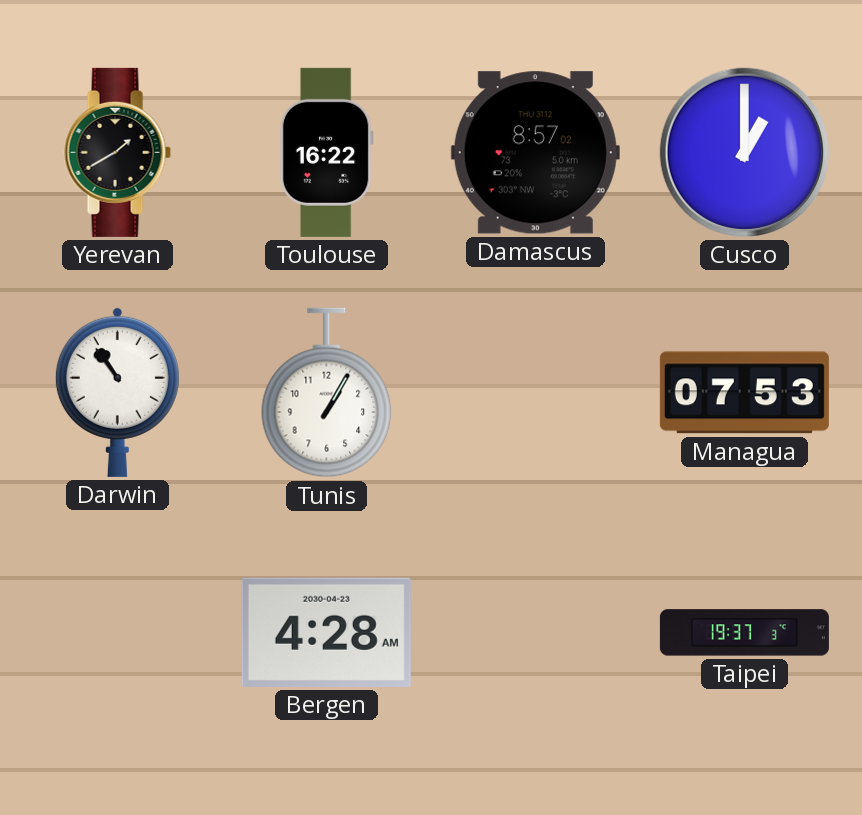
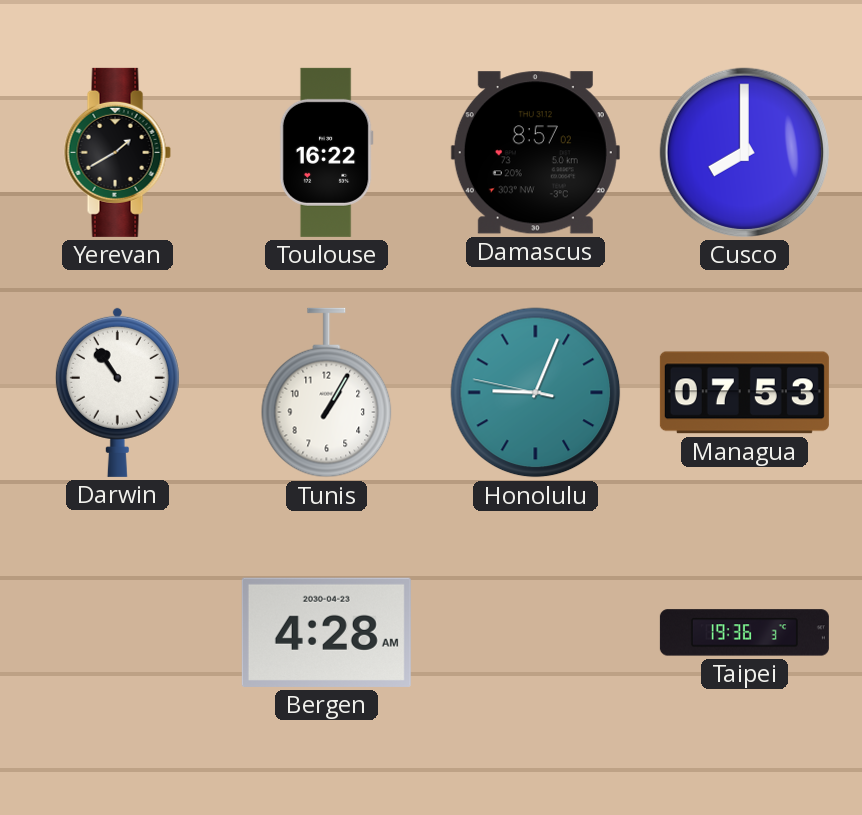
Cusco: 1:00 -> 8:00
Honolulu: none -> 9:03
Taipei: 19:37 -> 19:36
